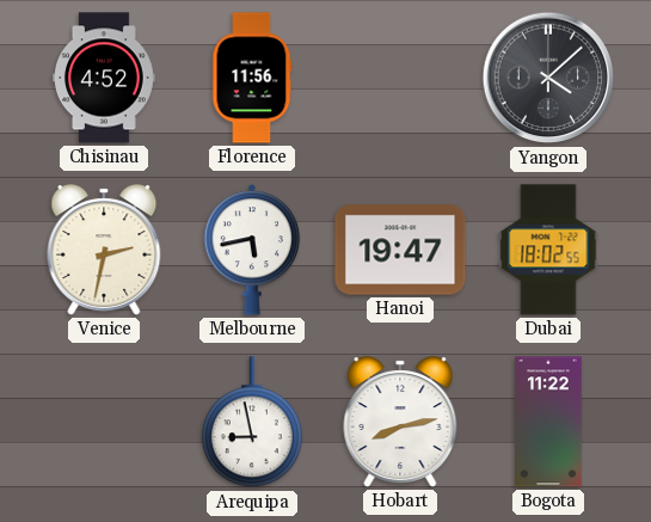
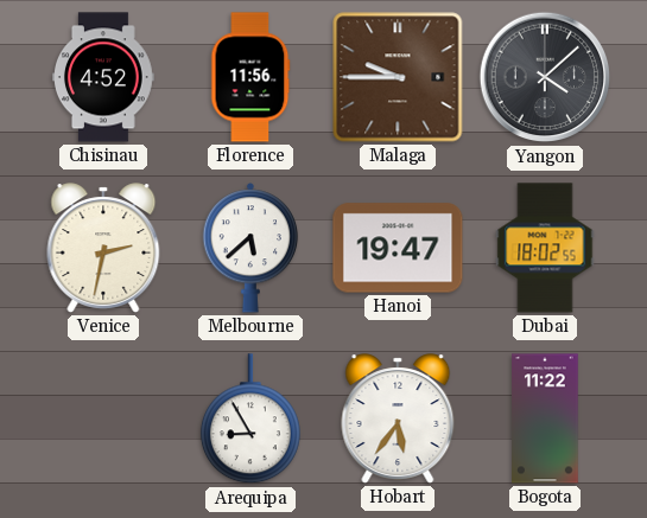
Malaga: none -> 9:45
Melbourne: 5:43 -> 5:38
Arequipa: 8:58 -> 8:55
Hobart: 8:13 -> 5:36
